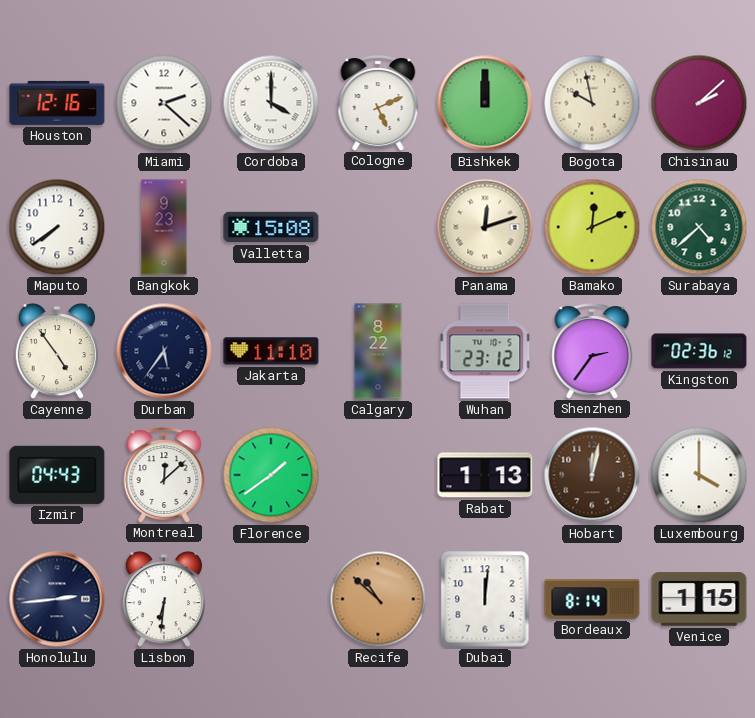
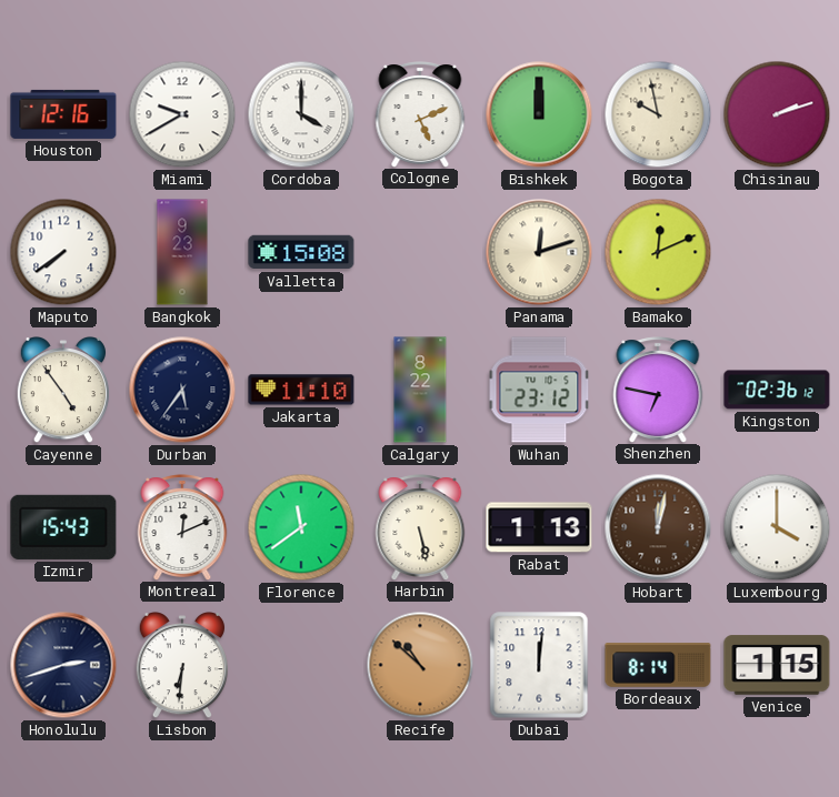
Miami: 2:22 -> 9:40
Chisinau: 2:08 -> 2:12
Surabaya: 4:38 -> none
Shenzhen: 2:36 -> 6:47
Izmir: 04:43 -> 15:43
Montreal: 12:08 -> 12:11
Florence: 1:39 -> 11:39
Harbin: none -> 5:28
Honolulu: 2:44 -> 2:42
